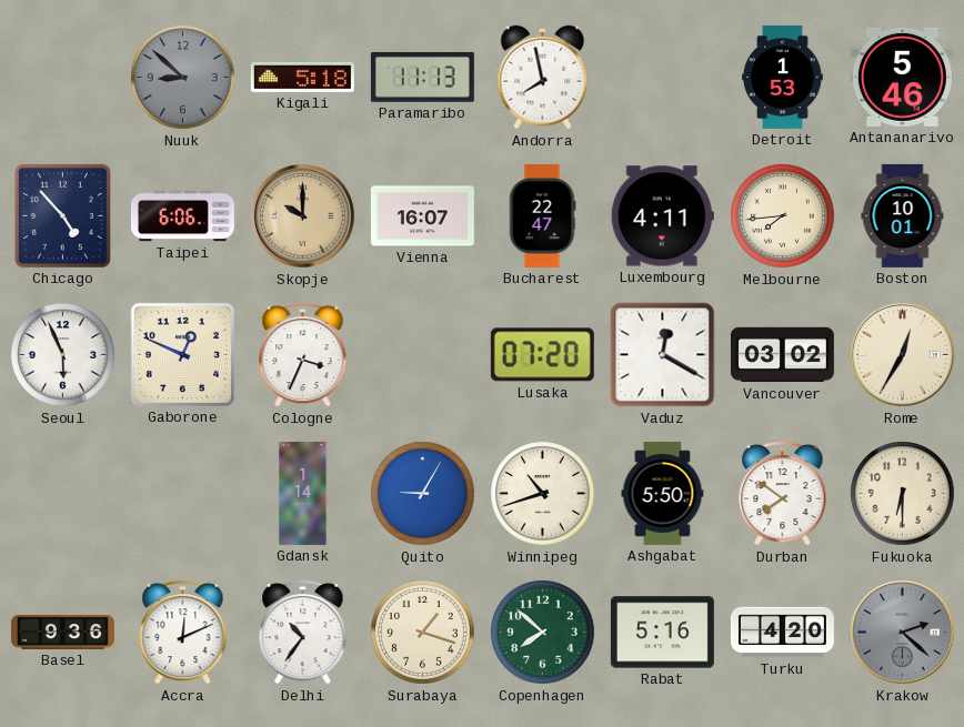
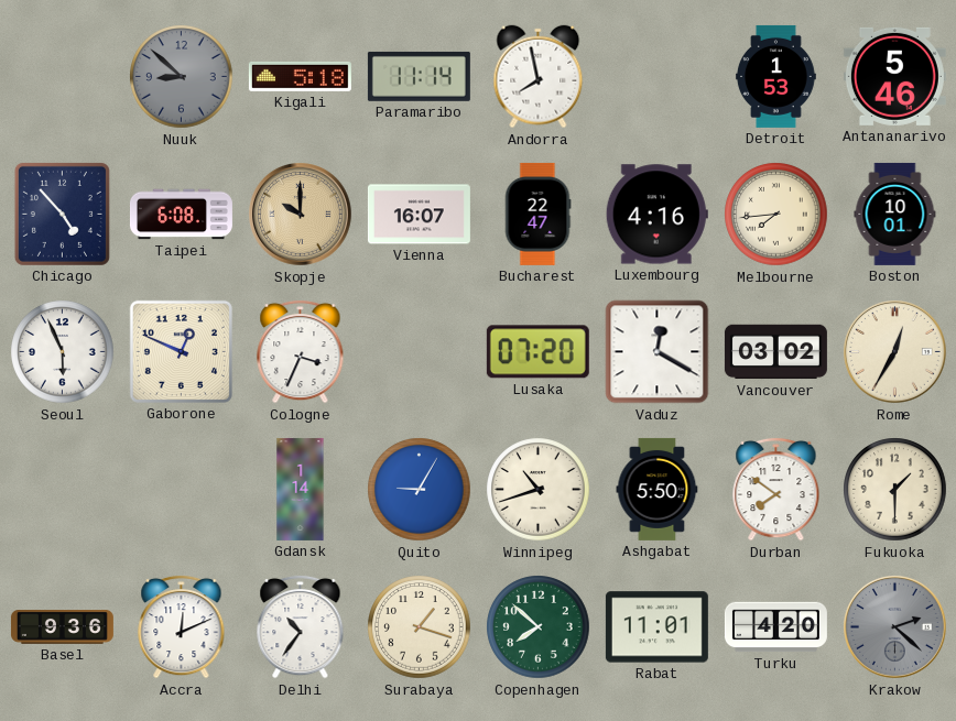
Paramaribo: 11:13 -> 11:14
Taipei: 6:06 -> 6:08
Luxembourg: 4:11 -> 4:16
Fukuoka: 6:30 -> 1:30
Rabat: 5:16 -> 11:01
